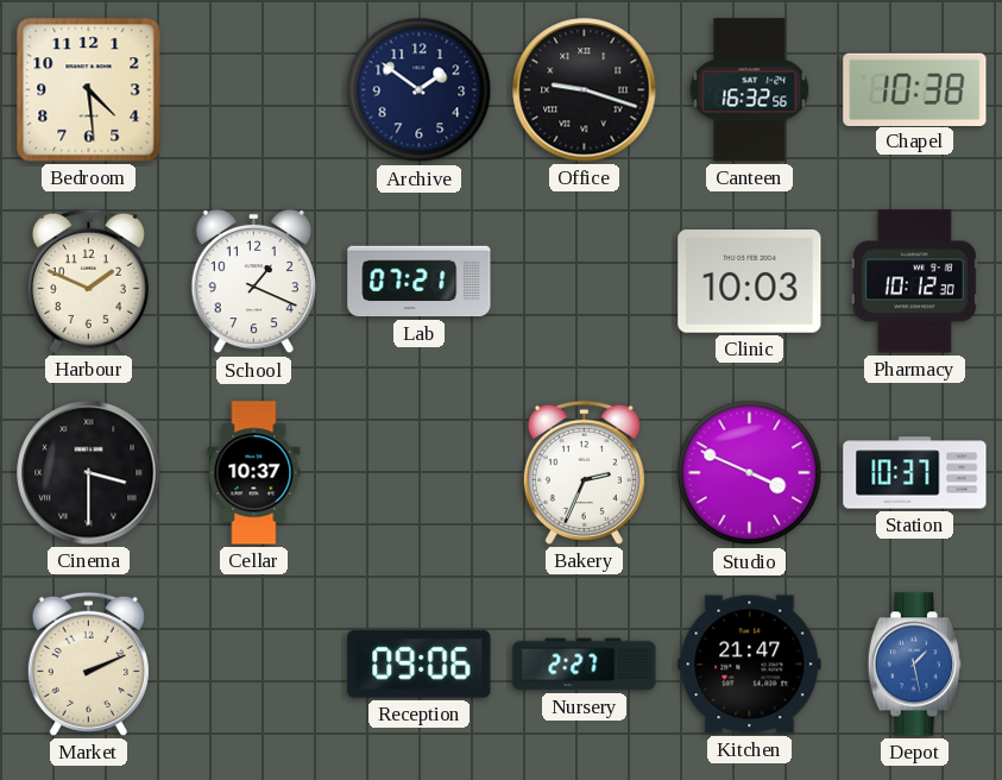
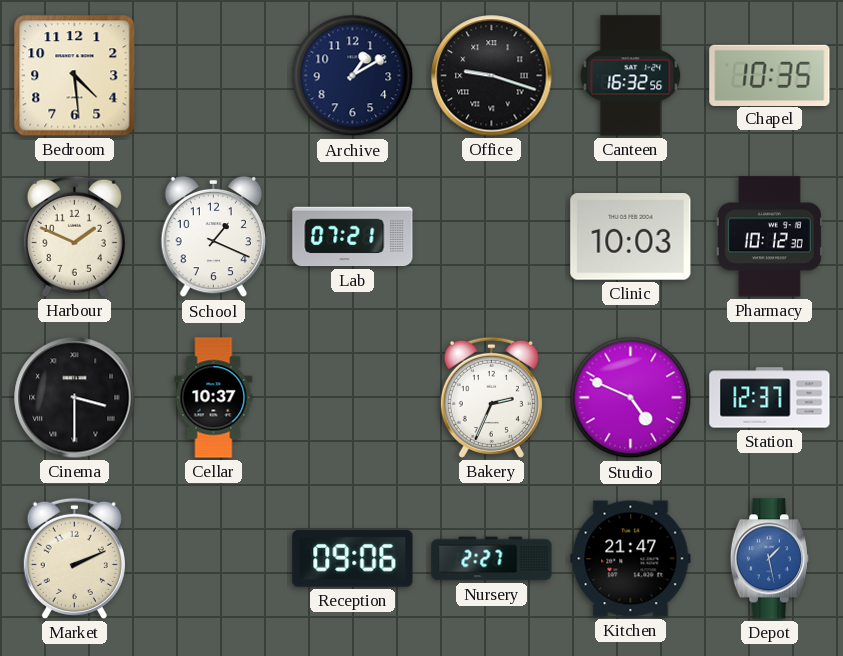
Archive: 1:51 -> 1:10
Chapel: 10:38 -> 10:35
Studio: 3:49 -> 4:49
Station: 10:37 -> 12:37
